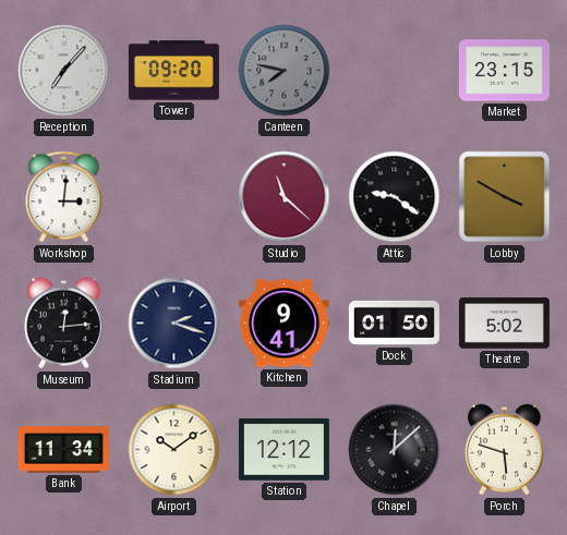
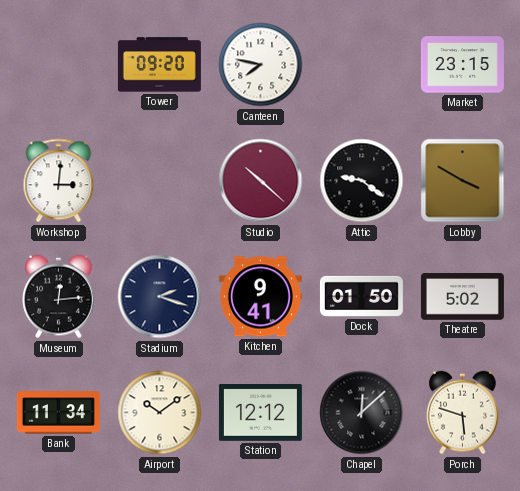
Reception: 7:07 -> none
Canteen dial: grey -> white
Studio: 11:22 -> 10:22
